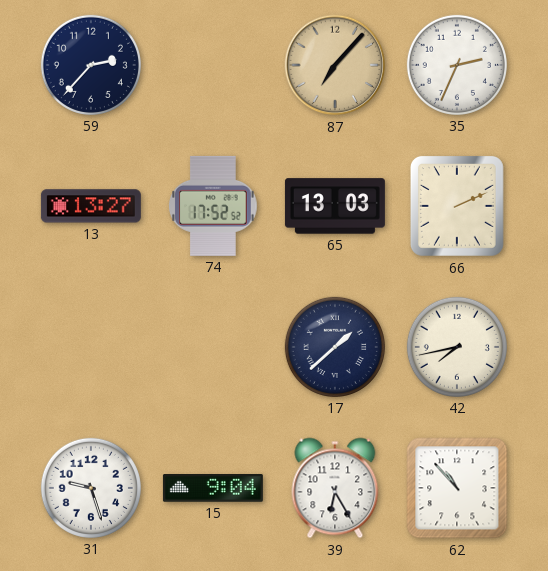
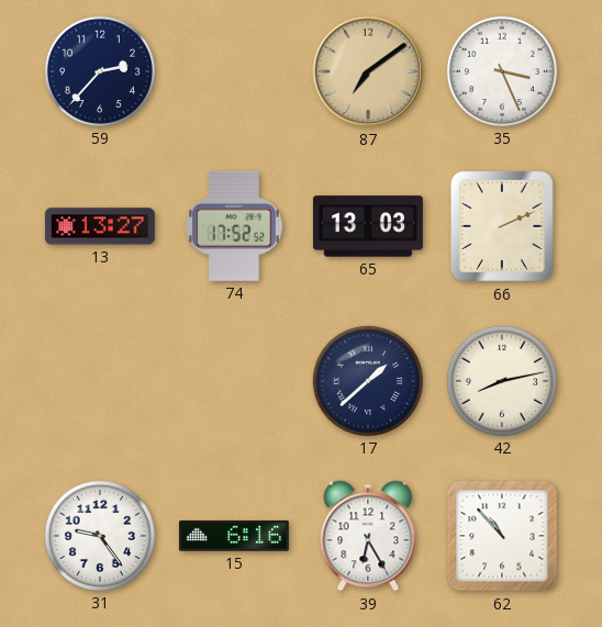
87: 7:07 -> 7:09
35: 2:34 -> 3:26
42: 7:43 -> 8:13
31: 9:27 -> 9:24
15: 9:04 -> 6:16
